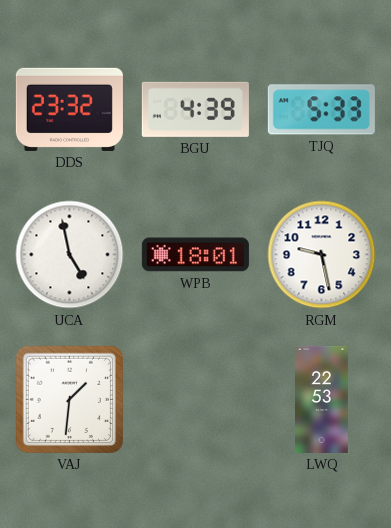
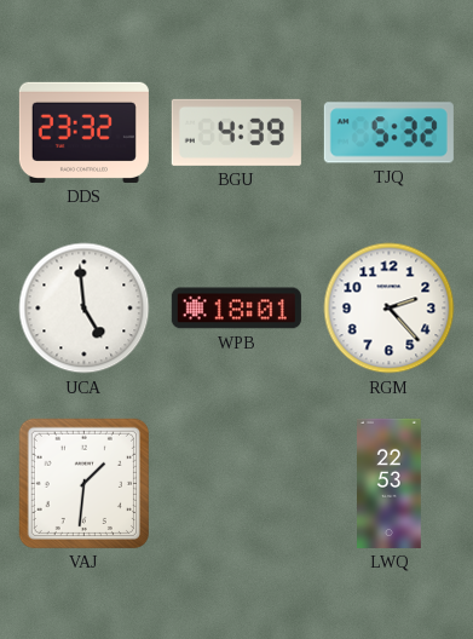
TJQ: 5:33 -> 5:32
UCA: 4:58 -> 4:59
RGM: 9:28 -> 2:23
